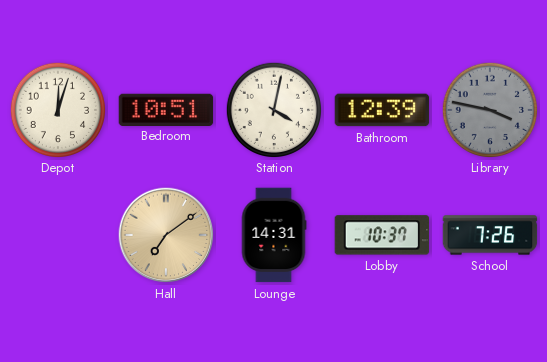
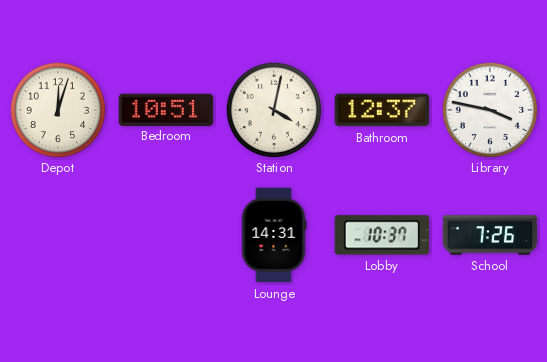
Bathroom: 12:39 -> 12:37
Library dial: grey -> white
Hall: 7:09 -> none
